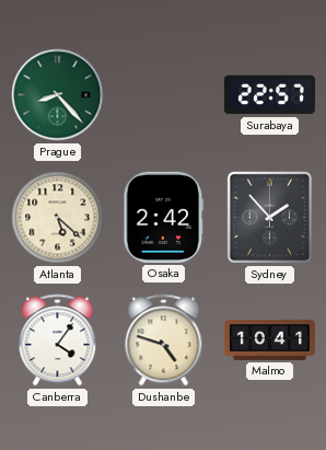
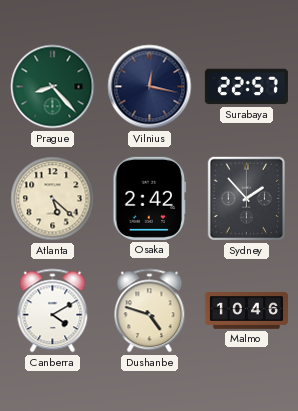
Vilnius: none -> 12:17
Canberra: 4:06 -> 4:10
Malmo: 10:41 -> 10:46
